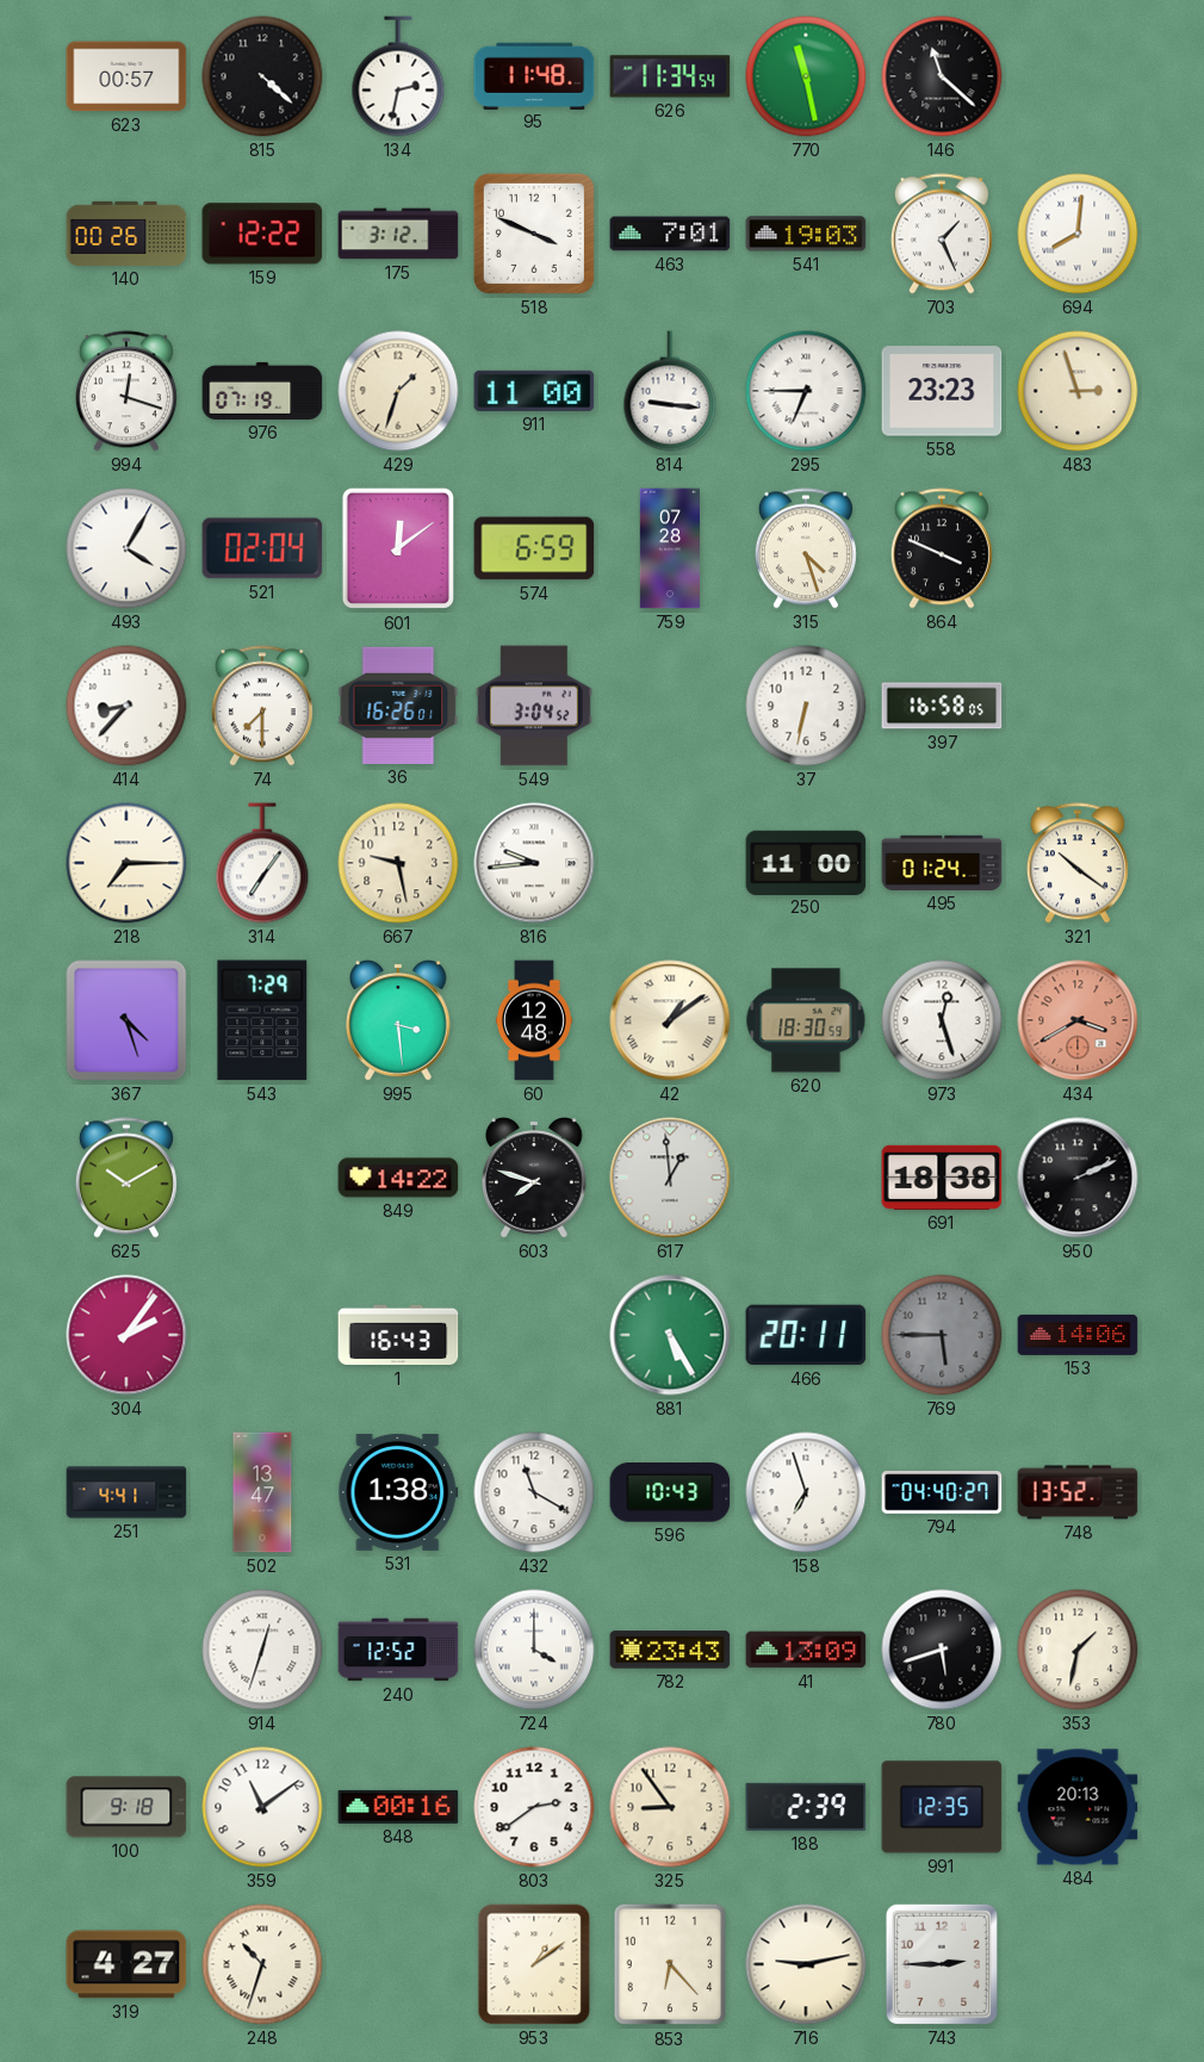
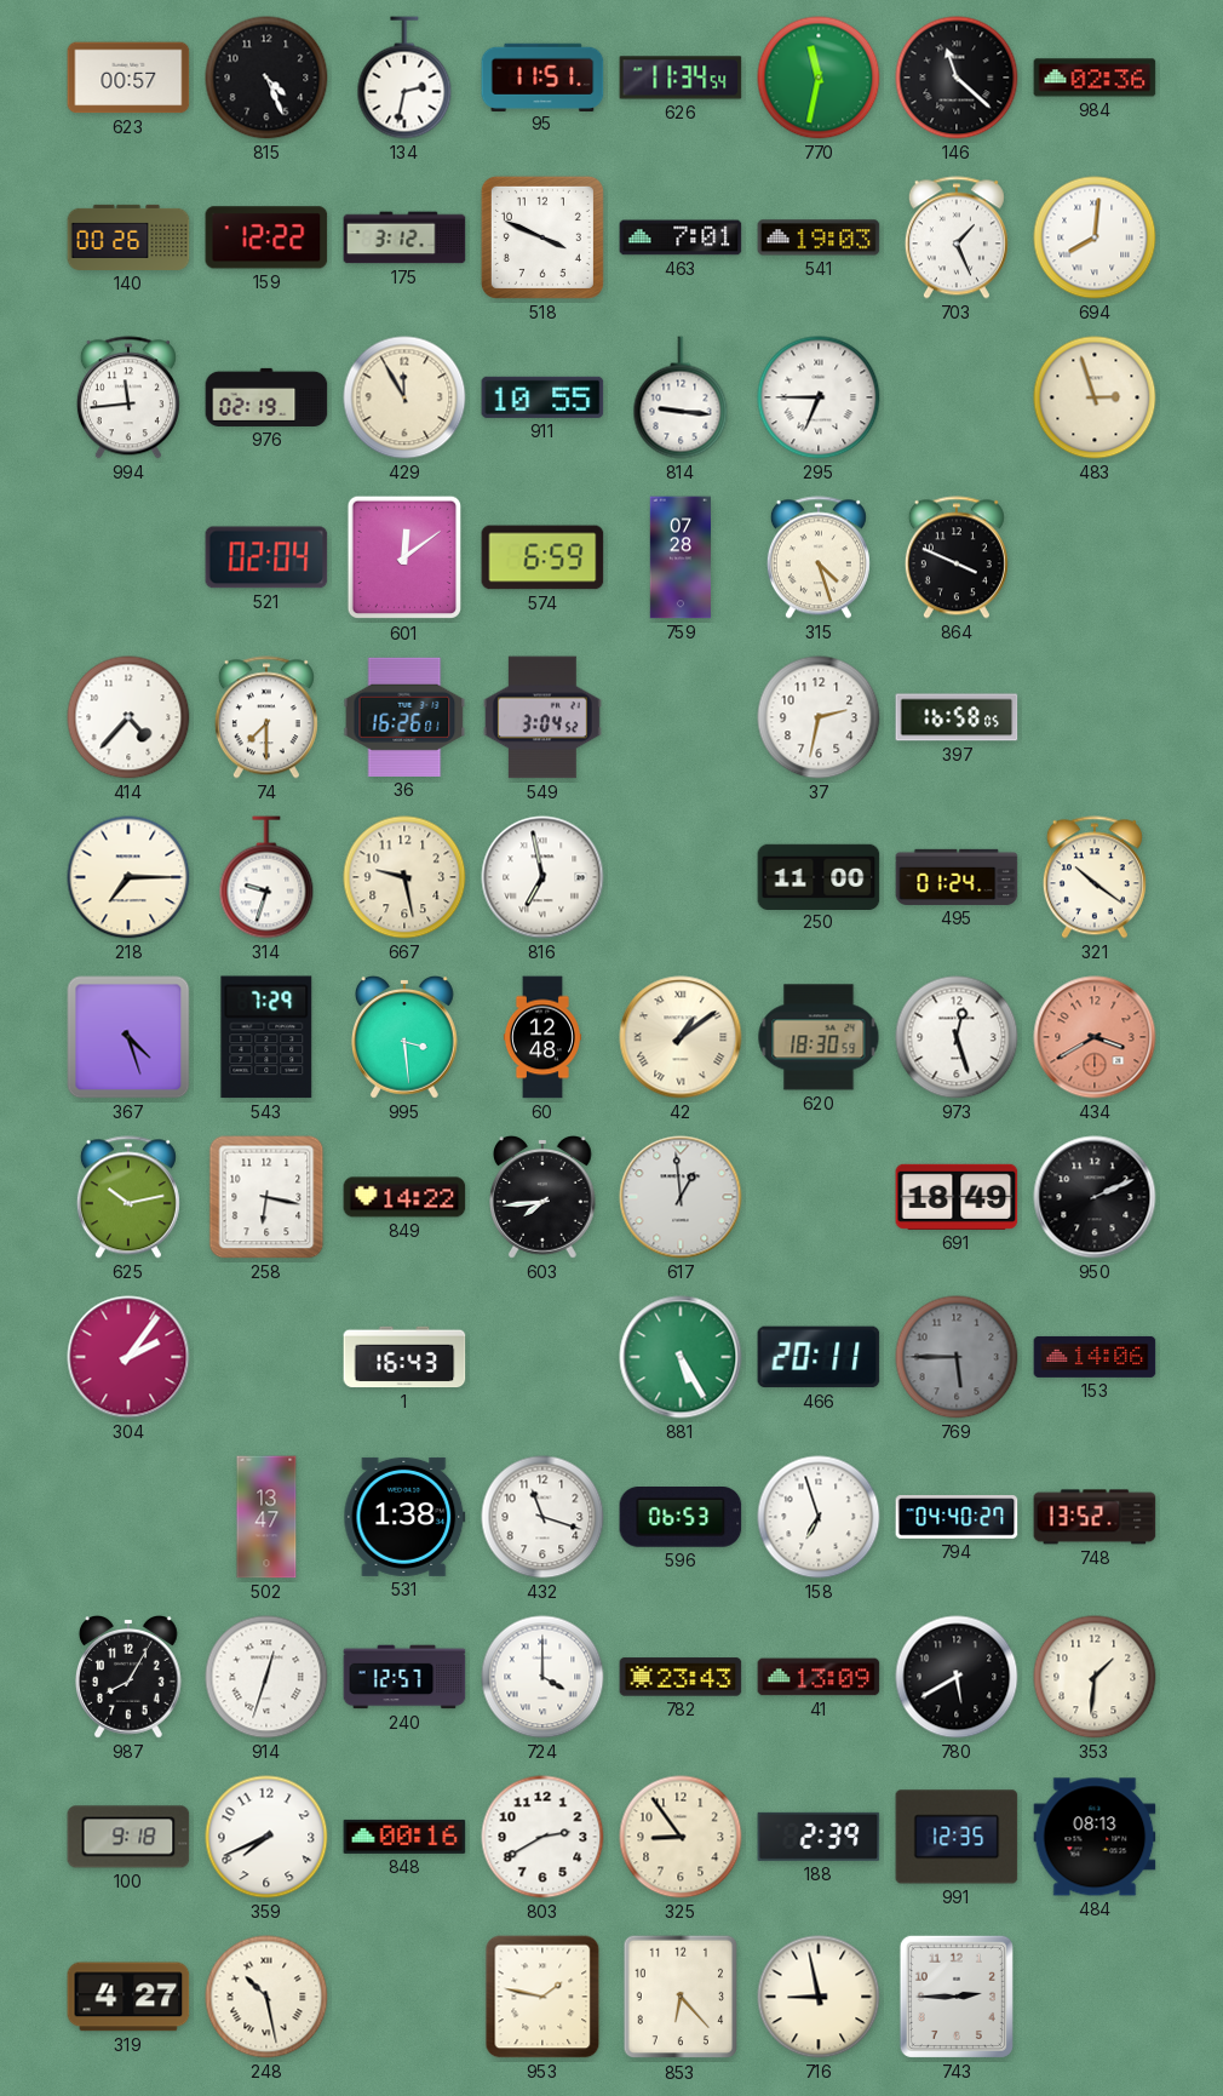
815: 4:22 -> 4:26
95: 11:48 -> 11:51
770: 11:28 -> 11:32
984: none -> 02:36
994: 12:18 -> 11:44
976: 07:19 -> 02:19
429: 1:33 -> 11:55
911: 11:00 -> 10:55
558: 23:23 -> none
493: 4:05 -> none
414: 8:37 -> 4:37
37: 6:32 -> 2:32
314: 7:06 -> 9:33
816: 9:44 -> 6:58
625: 10:10 -> 10:13
258: none -> 6:17
603: 7:48 -> 7:44
691: 18:38 -> 18:49
251: 4:41 -> none
432: 11:20 -> 11:18
596: 10:43 -> 06:53
987: none -> 8:05
240: 12:52 -> 12:57
780: 5:42 -> 5:40
353: 1:32 -> 1:31
359: 11:09 -> 7:41
803: 2:39 -> 2:40
484: 20:13 -> 08:13
248: 10:33 -> 10:28
953: 1:09 -> 1:47
716: 9:13 -> 8:58
